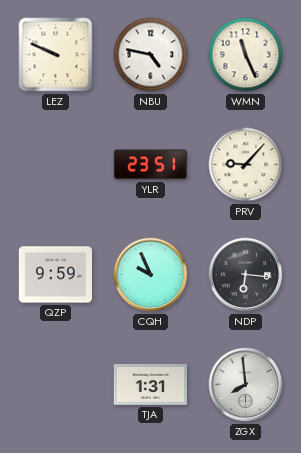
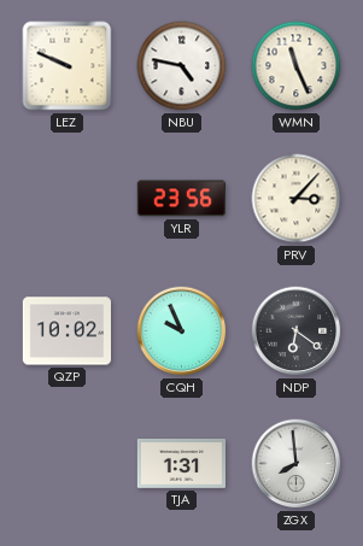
YLR: 23:51 -> 23:56
PRV: 9:07 -> 3:07
QZP: 9:59 -> 10:02
NDP: 6:16 -> 6:21
